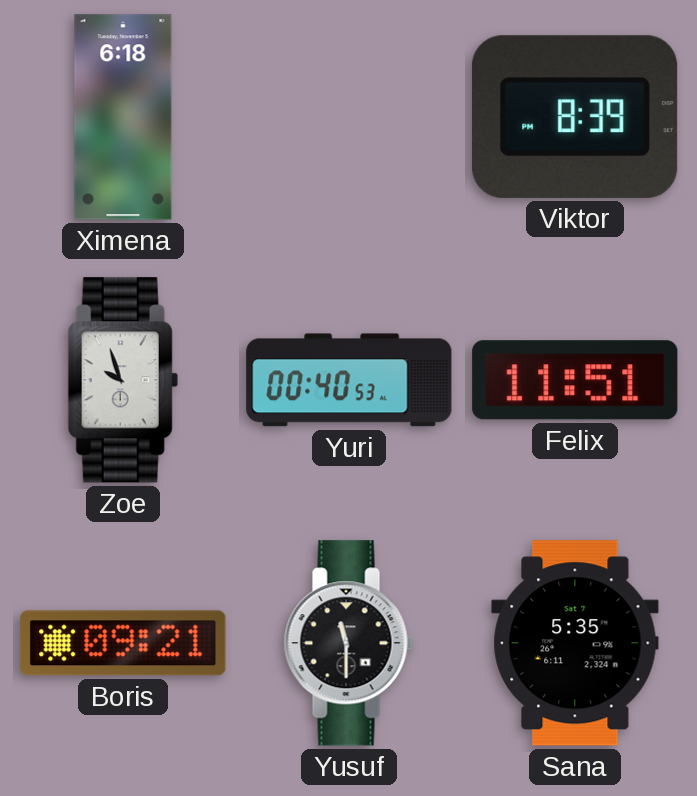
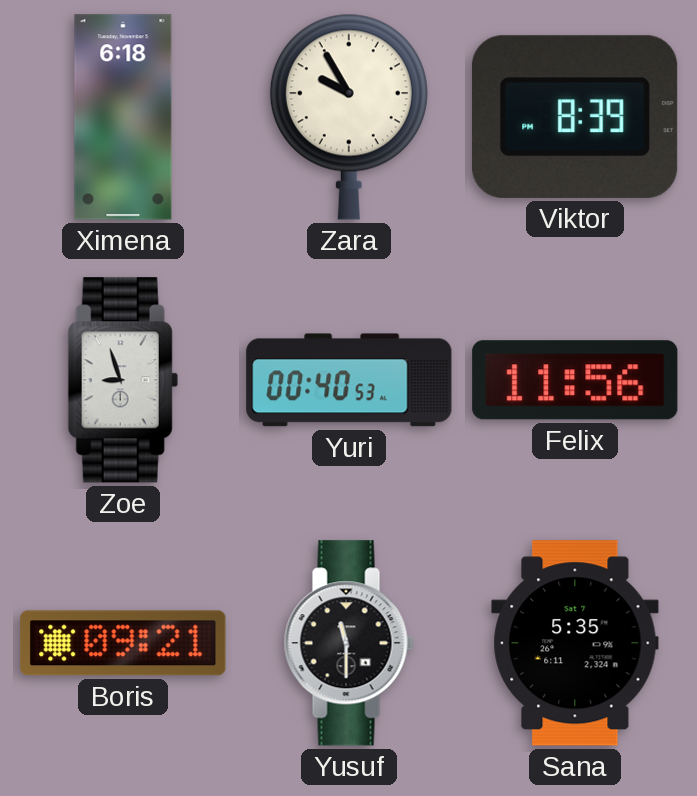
Zara: none -> 9:55
Zoe: 9:57 -> 8:57
Felix: 11:51 -> 11:56
